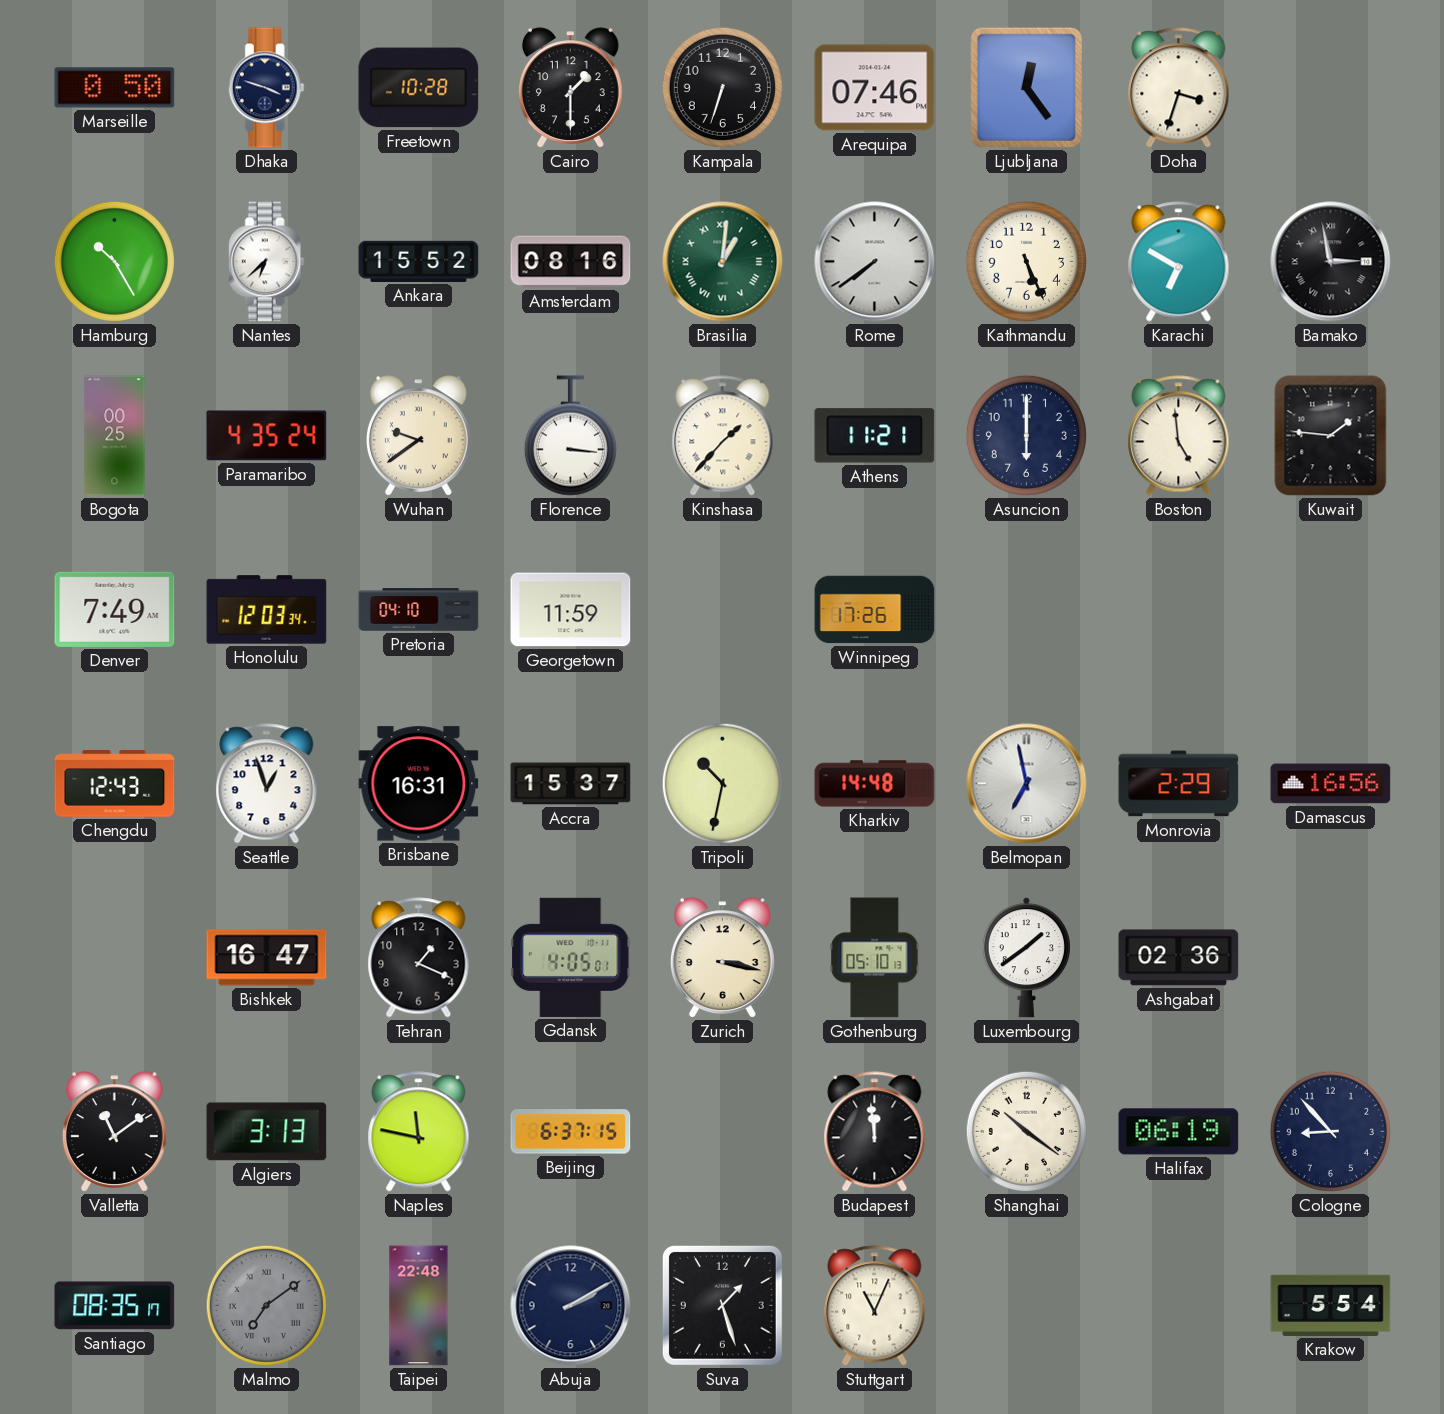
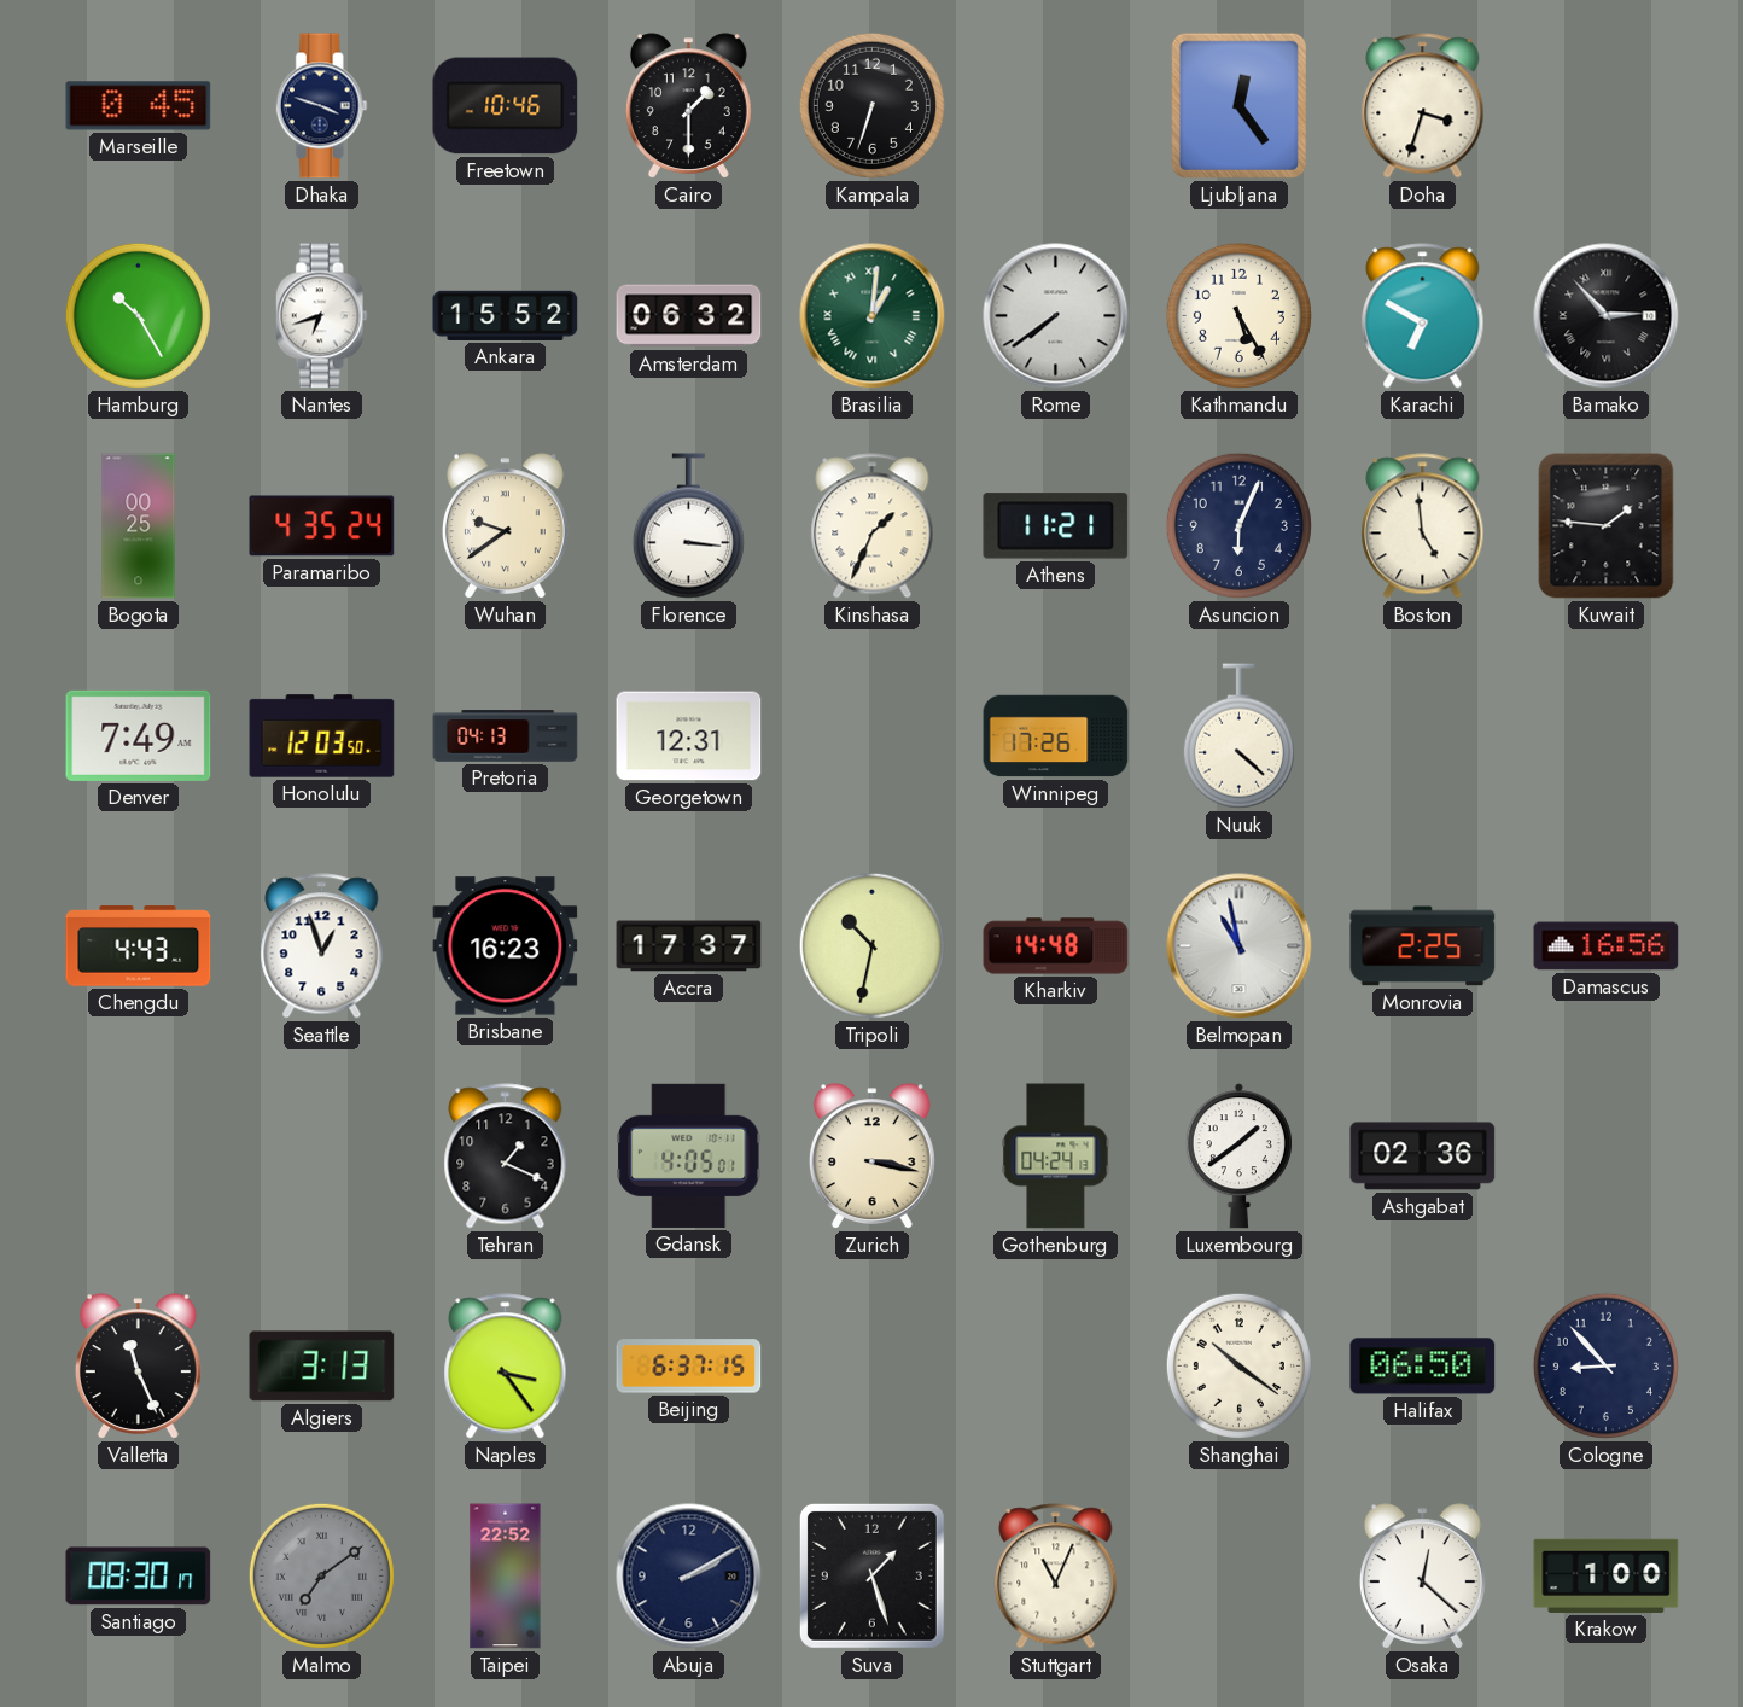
Marseille: 0:50 -> 0:45
Freetown: 10:28 -> 10:46
Arequipa: 07:46 -> none
Nantes: 6:38 -> 6:42
Amsterdam: 08:16 -> 06:32
Kathmandu: 5:26 -> 5:25
Bamako: 2:58 -> 2:53
Kinshasa: 1:37 -> 1:34
Asuncion: 6:00 -> 6:04
Honolulu: 12:03:34 -> 12:03:50
Pretoria: 04:10 -> 04:13
Georgetown: 11:59 -> 12:31
Nuuk: none -> 4:22
Chengdu: 12:43 -> 4:43
Brisbane: 16:31 -> 16:23
Accra: 15:37 -> 17:37
Belmopan: 6:58 -> 10:58
Monrovia: 2:29 -> 2:25
Bishkek: 16:47 -> none
Gothenburg: 05:10 -> 04:24
Valletta: 11:09 -> 11:26
Naples: 11:47 -> 3:24
Budapest: 11:59 -> none
Halifax: 06:19 -> 06:50
Santiago: 08:35 -> 08:30
Taipei: 22:48 -> 22:52
Osaka: none -> 12:22
Krakow: 5:54 -> 1:00
